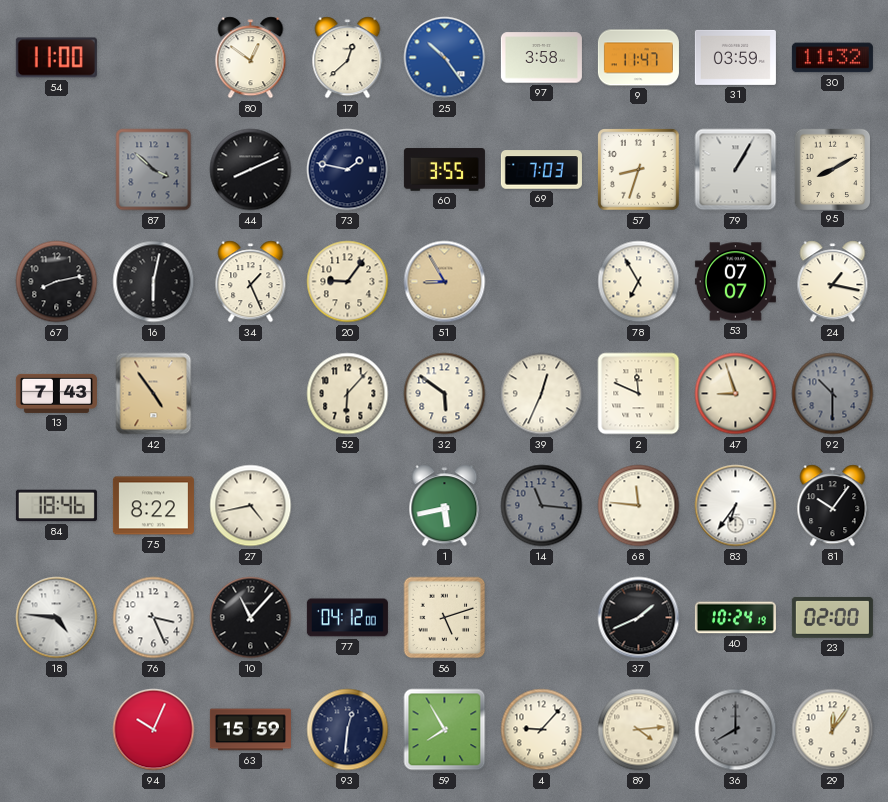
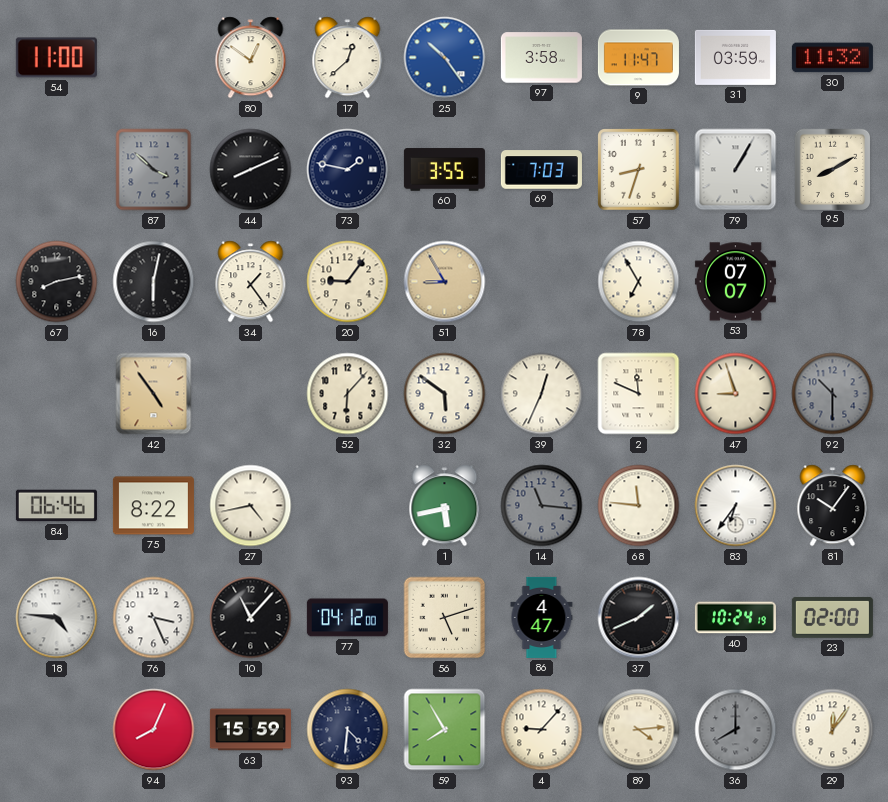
34: 1:26 -> 1:24
24: 1:17 -> none
13: 7:43 -> none
84: 18:46 -> 06:46
86: none -> 4:47
94: 10:04 -> 8:04
93: 12:31 -> 4:31
